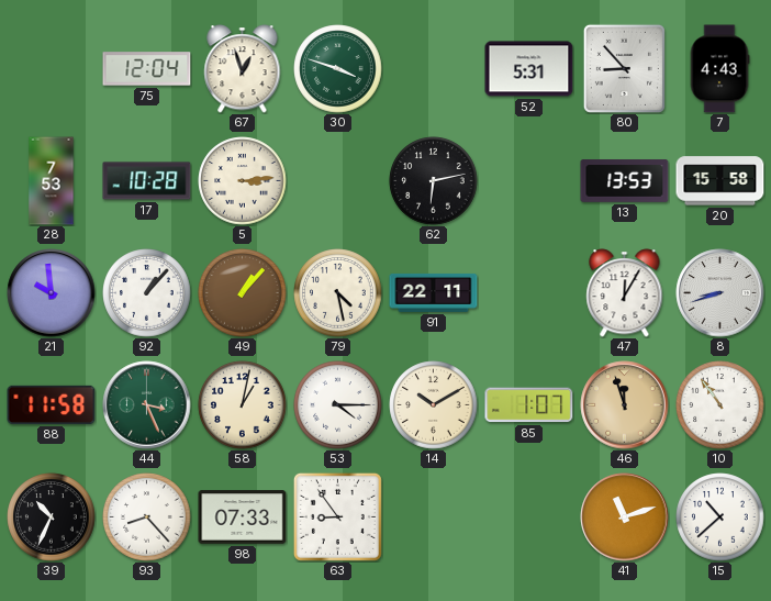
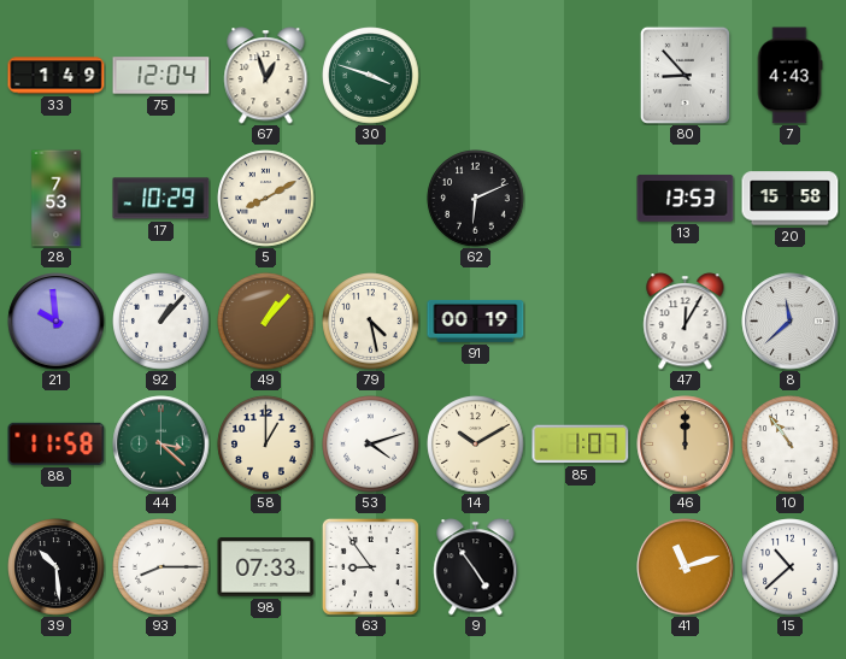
33: none -> 1:49
52: 5:31 -> none
17: 10:28 -> 10:29
5: 3:14 -> 8:10
62: 6:13 -> 6:11
91: 22:11 -> 00:19
8: 8:42 -> 11:38
44: 3:26 -> 3:22
58: 1:02 -> 1:00
53: 4:15 -> 4:12
46: 11:57 -> 12:00
39: 10:34 -> 10:29
93: 8:23 -> 8:15
9: none -> 4:54
